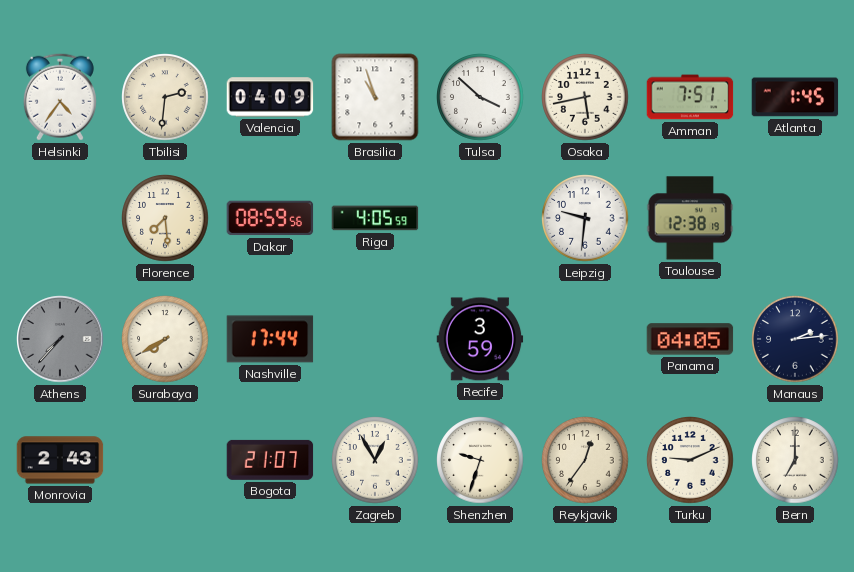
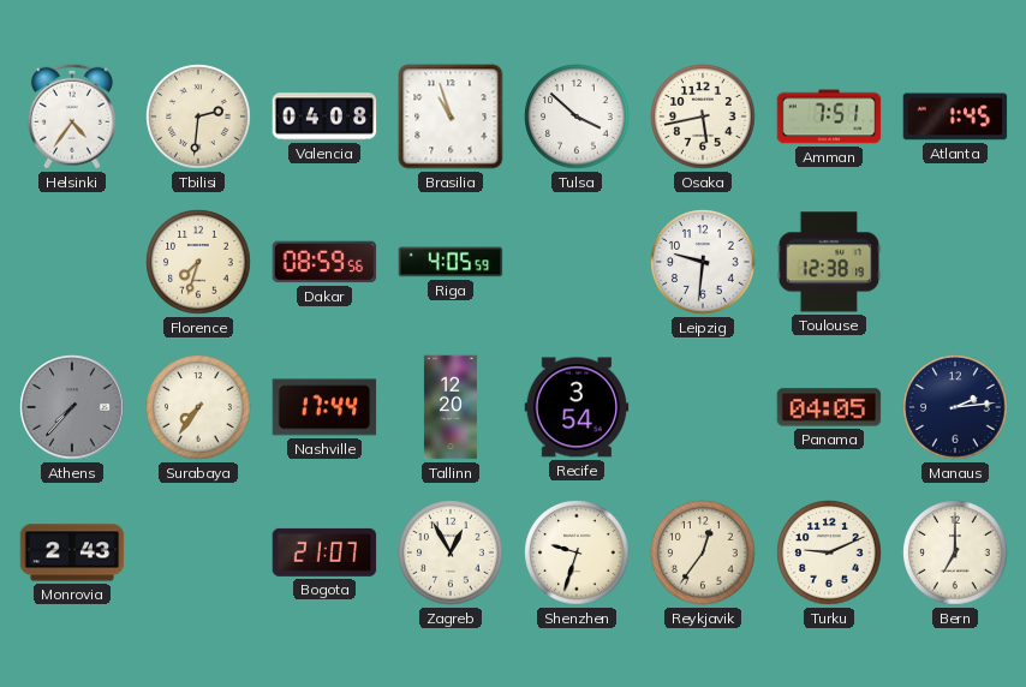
Valencia: 04:09 -> 04:08
Florence: 7:29 -> 7:33
Surabaya: 7:40 -> 7:36
Tallinn: none -> 12:20
Recife: 3:59 -> 3:54
